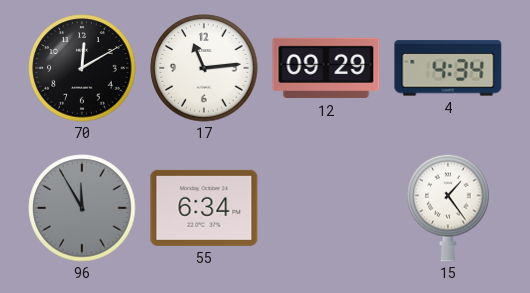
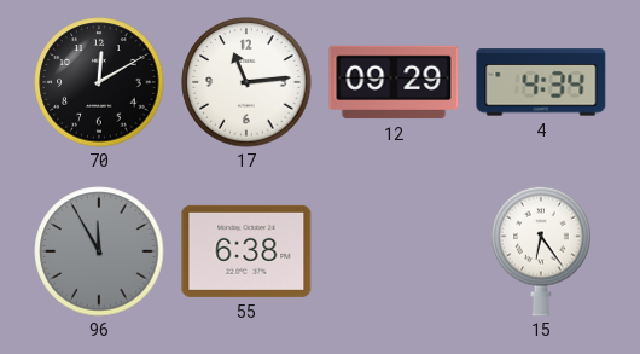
55: 6:34 -> 6:38
15: 1:24 -> 6:24
